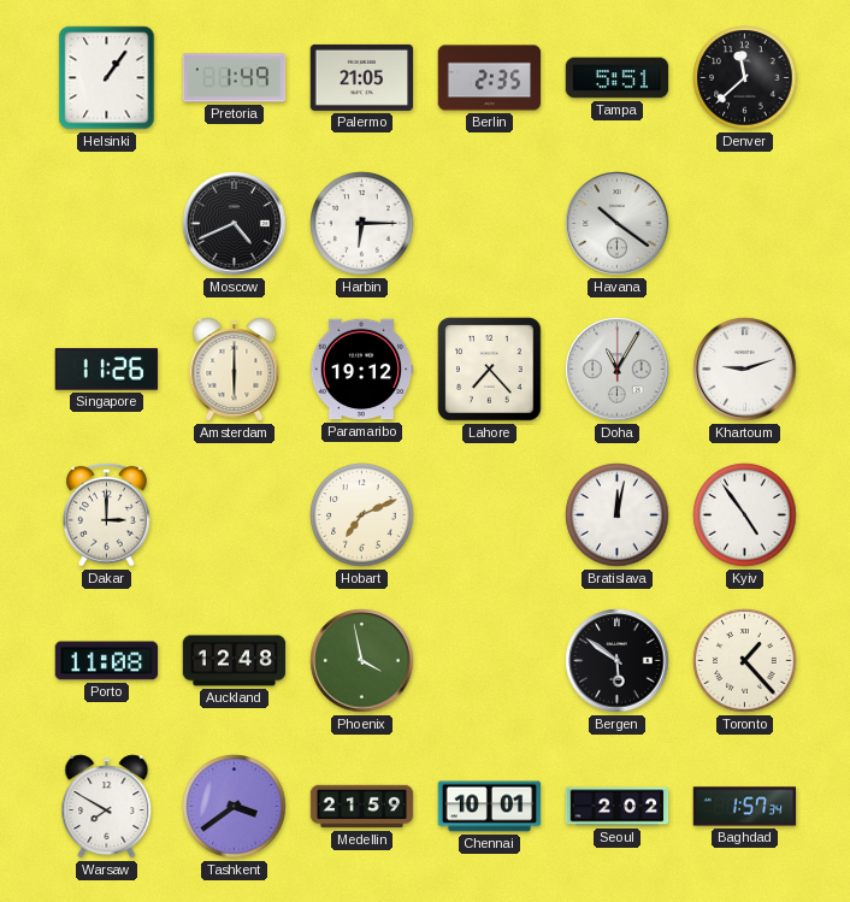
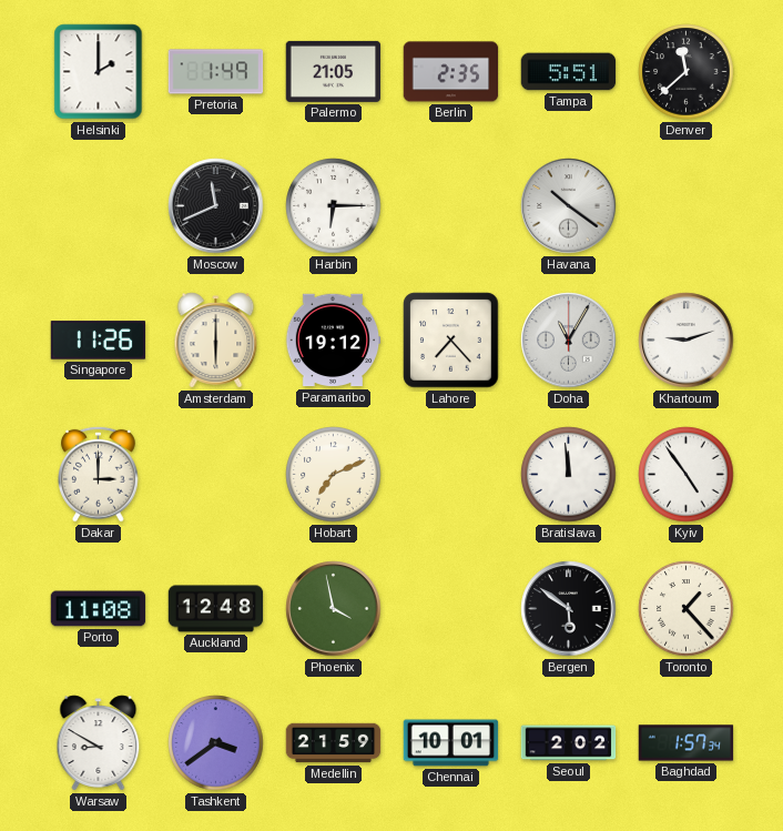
Helsinki: 1:06 -> 2:00
Moscow: 4:41 -> 11:41
Bratislava: 12:02 -> 11:59
Warsaw: 7:50 -> 8:50
